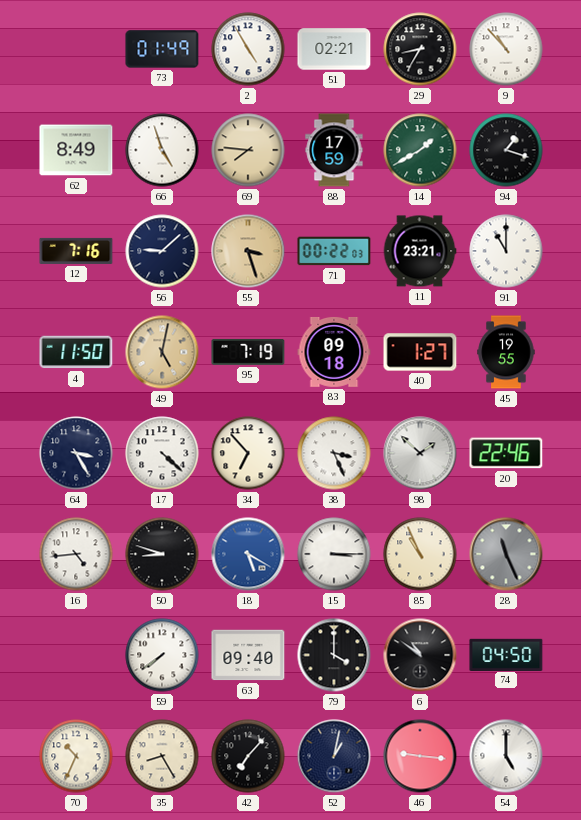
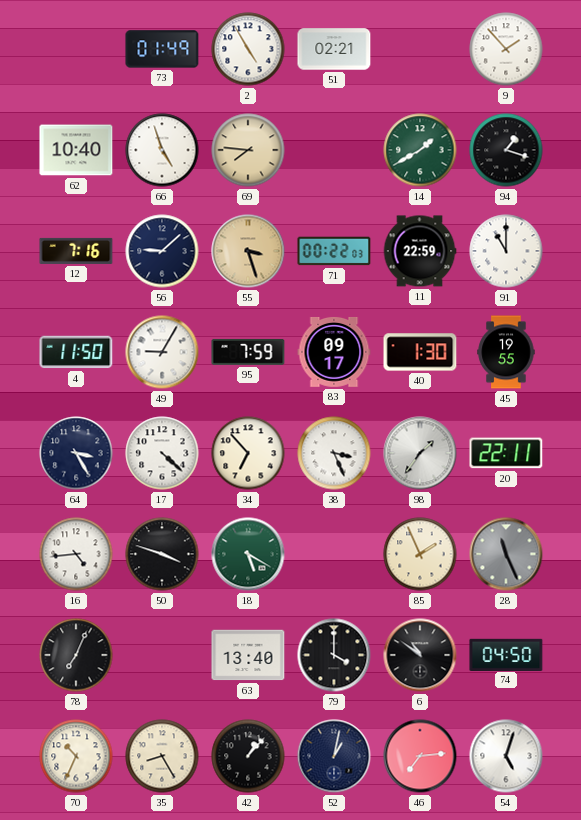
29: 8:35 -> none
9: 10:53 -> 1:53
62: 8:49 -> 10:40
88: 17:59 -> none
11: 23:21 -> 22:59
49: 5:02 -> 9:05
49 dial: champagne -> white
95: 7:19 -> 7:59
83: 09:18 -> 09:17
40: 1:27 -> 1:30
98: 1:52 -> 1:36
20: 22:46 -> 22:11
50: 8:48 -> 3:48
18 dial: blue -> green
15: 3:15 -> none
85: 10:56 -> 1:56
78: none -> 7:04
59: 7:39 -> none
63: 09:40 -> 13:40
42: 7:07 -> 1:07
46: 9:16 -> 7:14
54: 5:00 -> 5:03
